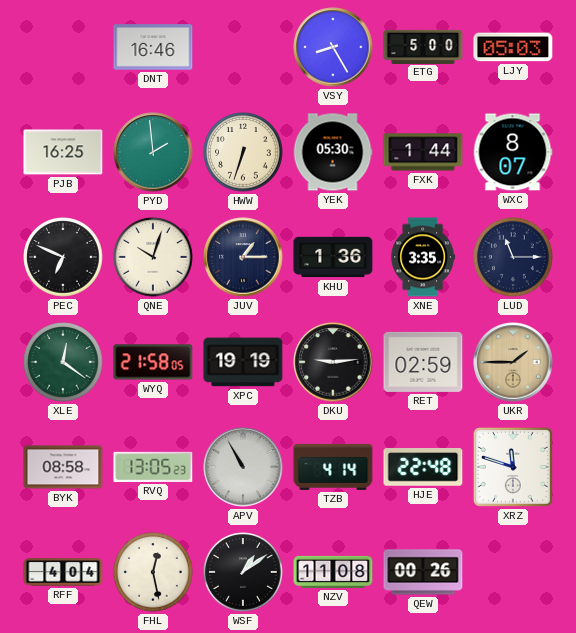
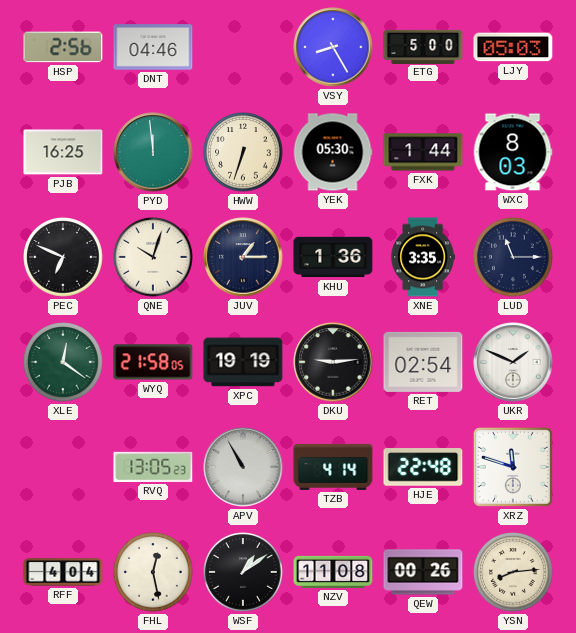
HSP: none -> 2:56
DNT: 16:46 -> 04:46
PYD: 1:59 -> 11:59
WXC: 8:07 -> 8:03
RET: 02:59 -> 02:54
UKR: 1:45 -> 1:49
UKR dial: champagne -> white
BYK: 08:58 -> none
YSN: none -> 8:14
